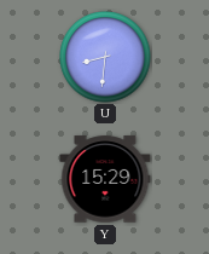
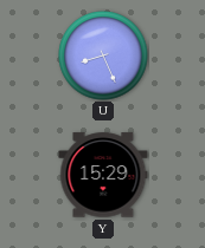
U: 8:31 -> 8:26
